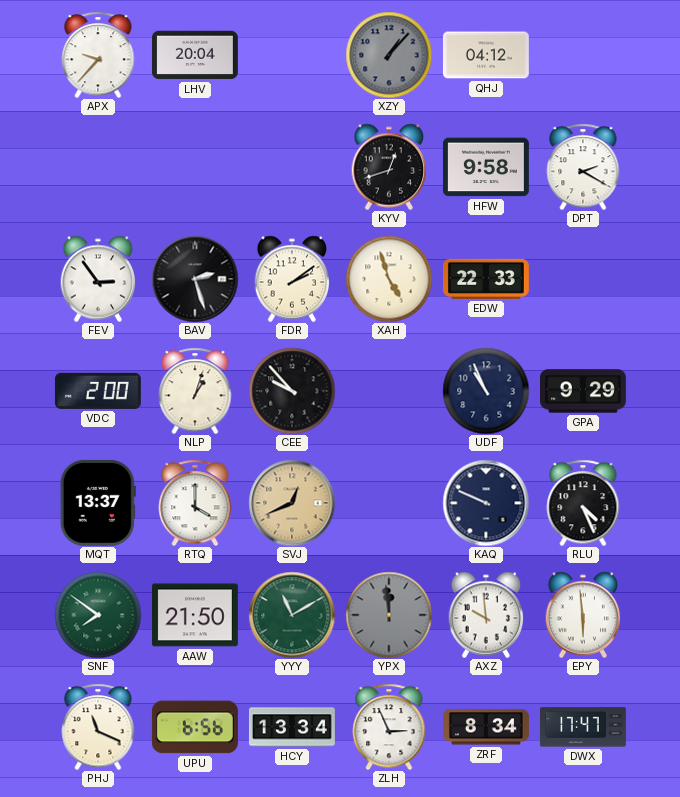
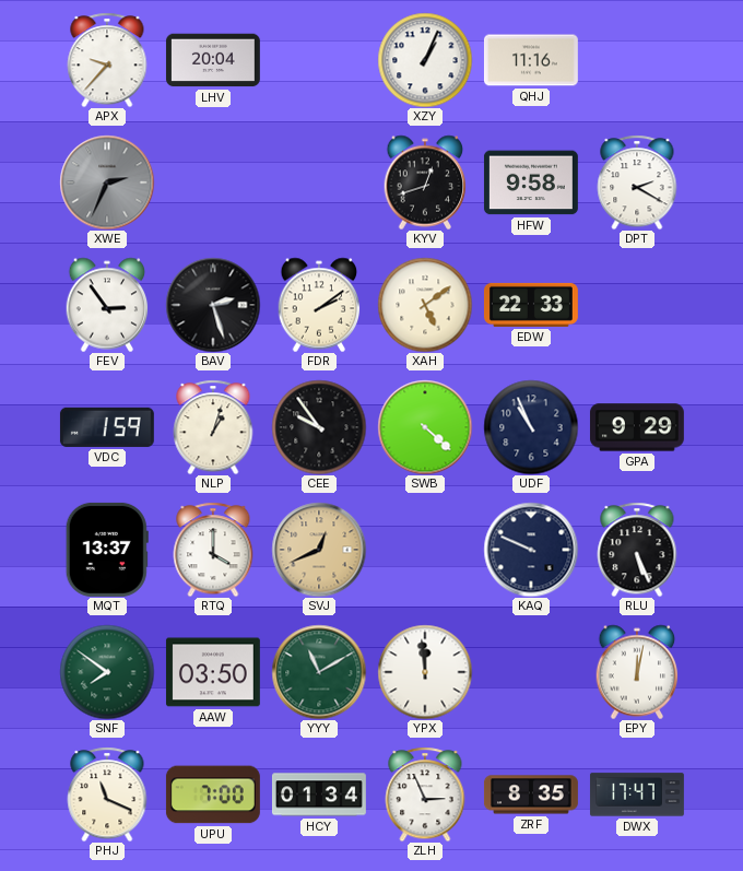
XZY: 1:07 -> 1:04
XZY dial: grey -> white
QHJ: 04:12 -> 11:16
XWE: none -> 2:34
XAH: 4:57 -> 5:09
VDC: 2:00 -> 1:59
CEE: 9:53 -> 9:54
SWB: none -> 4:22
RLU: 4:26 -> 5:26
AAW: 21:50 -> 03:50
YPX dial: grey -> white
AXZ: 9:59 -> none
EPY: 5:59 -> 12:02
UPU: 6:56 -> 7:00
HCY: 13:34 -> 01:34
ZRF: 8:34 -> 8:35
